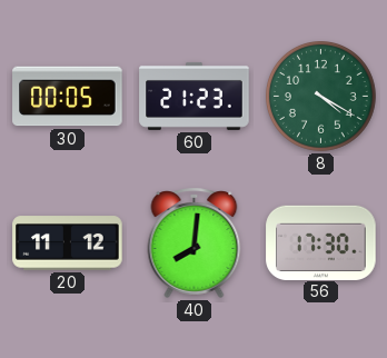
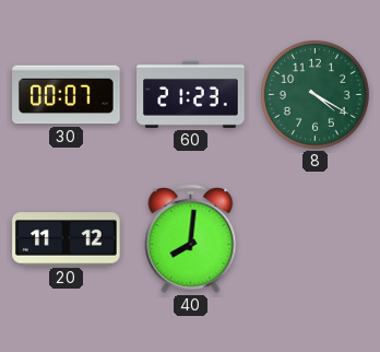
30: 00:05 -> 00:07
56: 17:30 -> none
